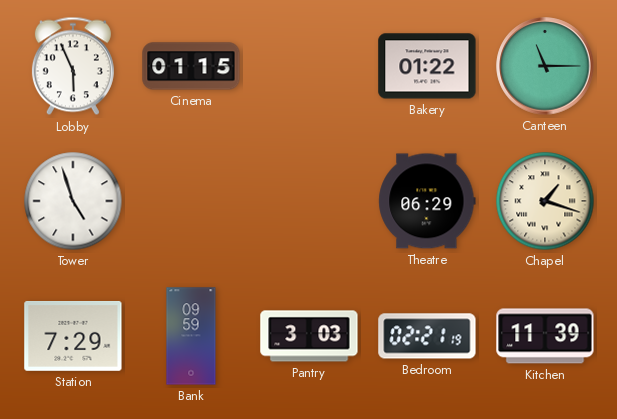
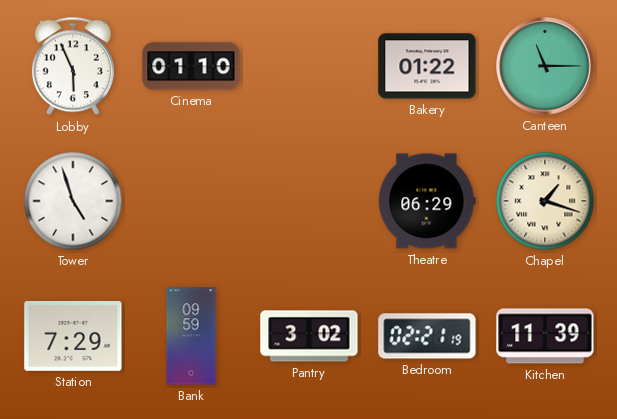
Cinema: 01:15 -> 01:10
Pantry: 3:03 -> 3:02
